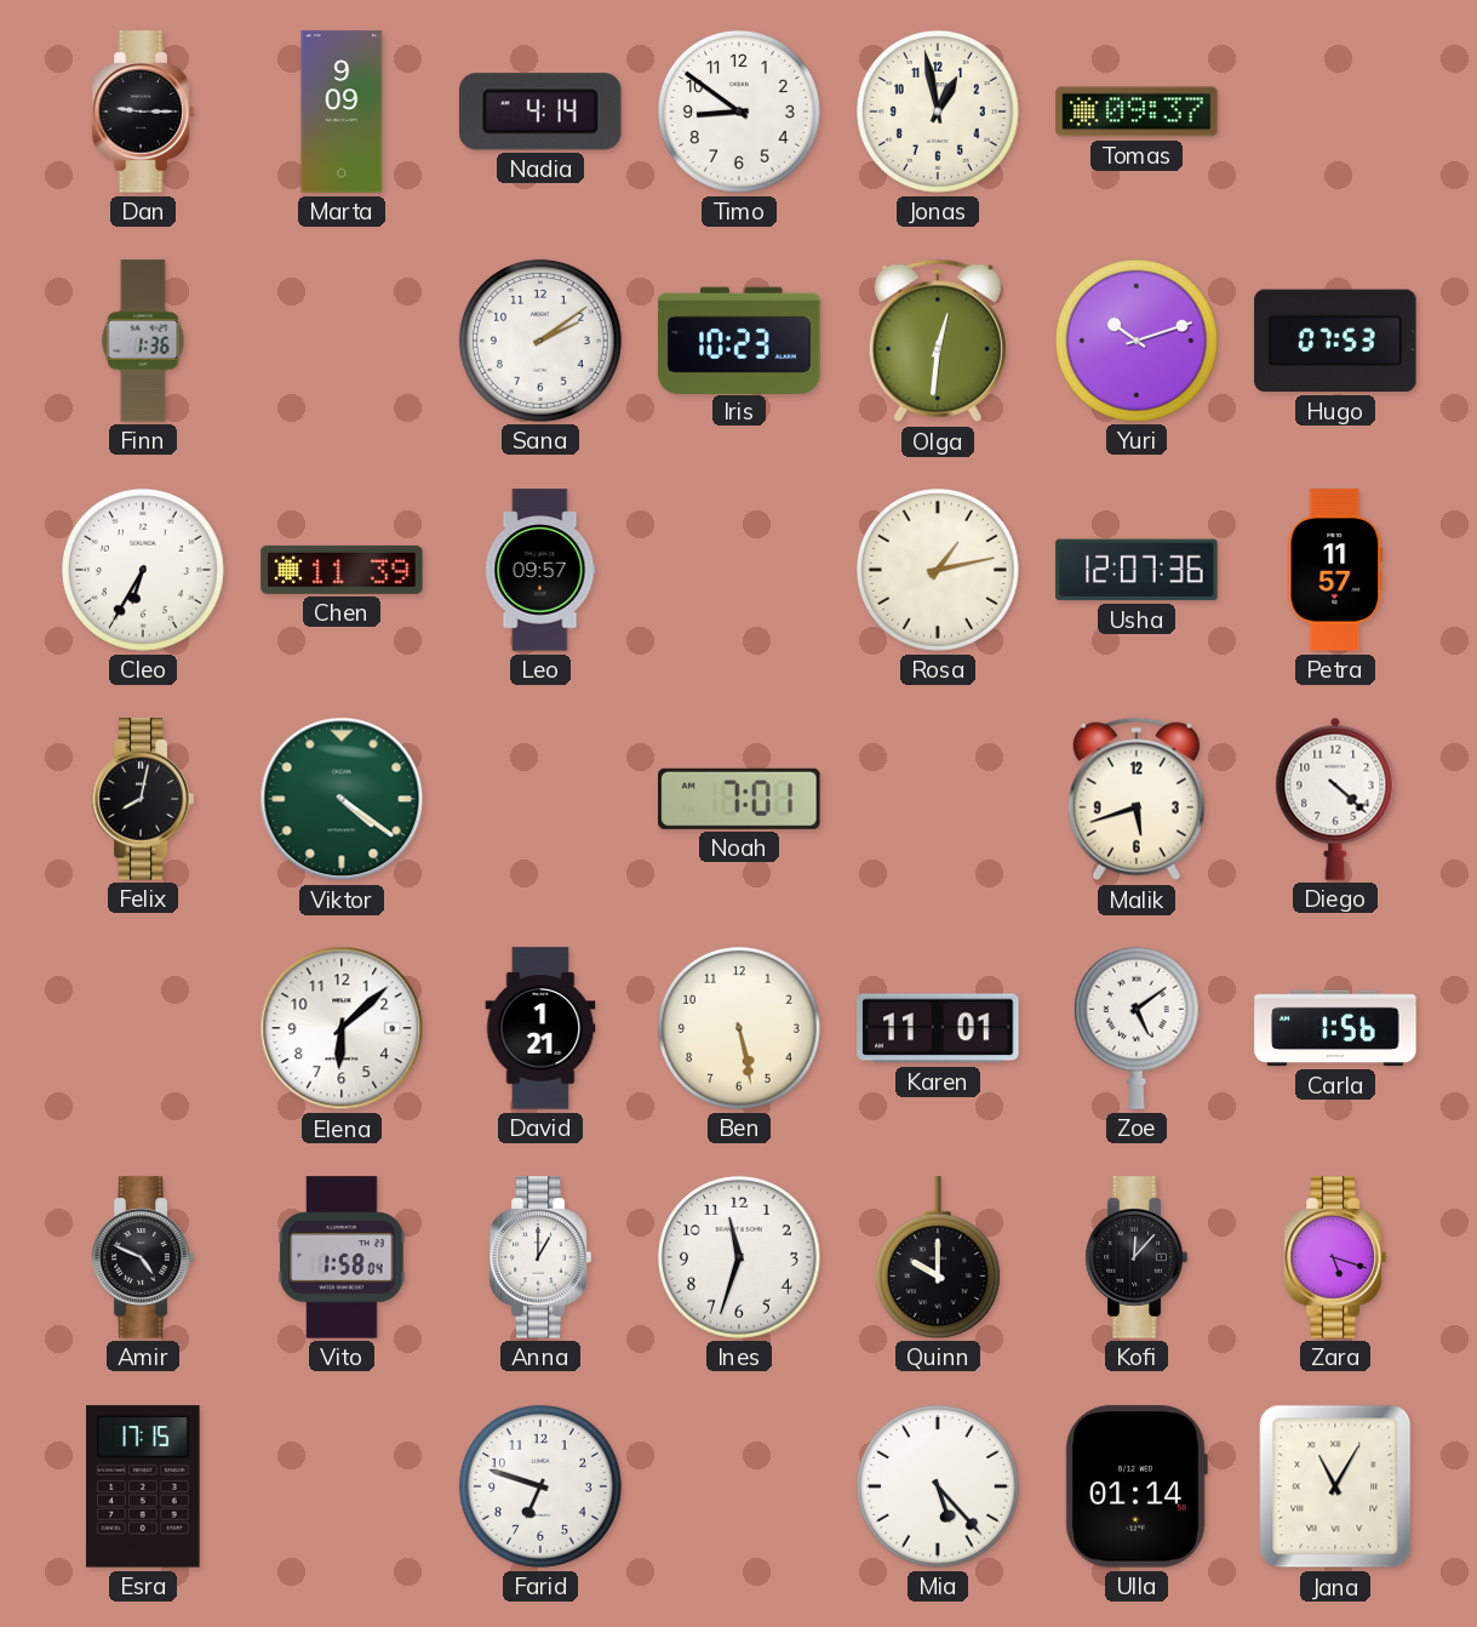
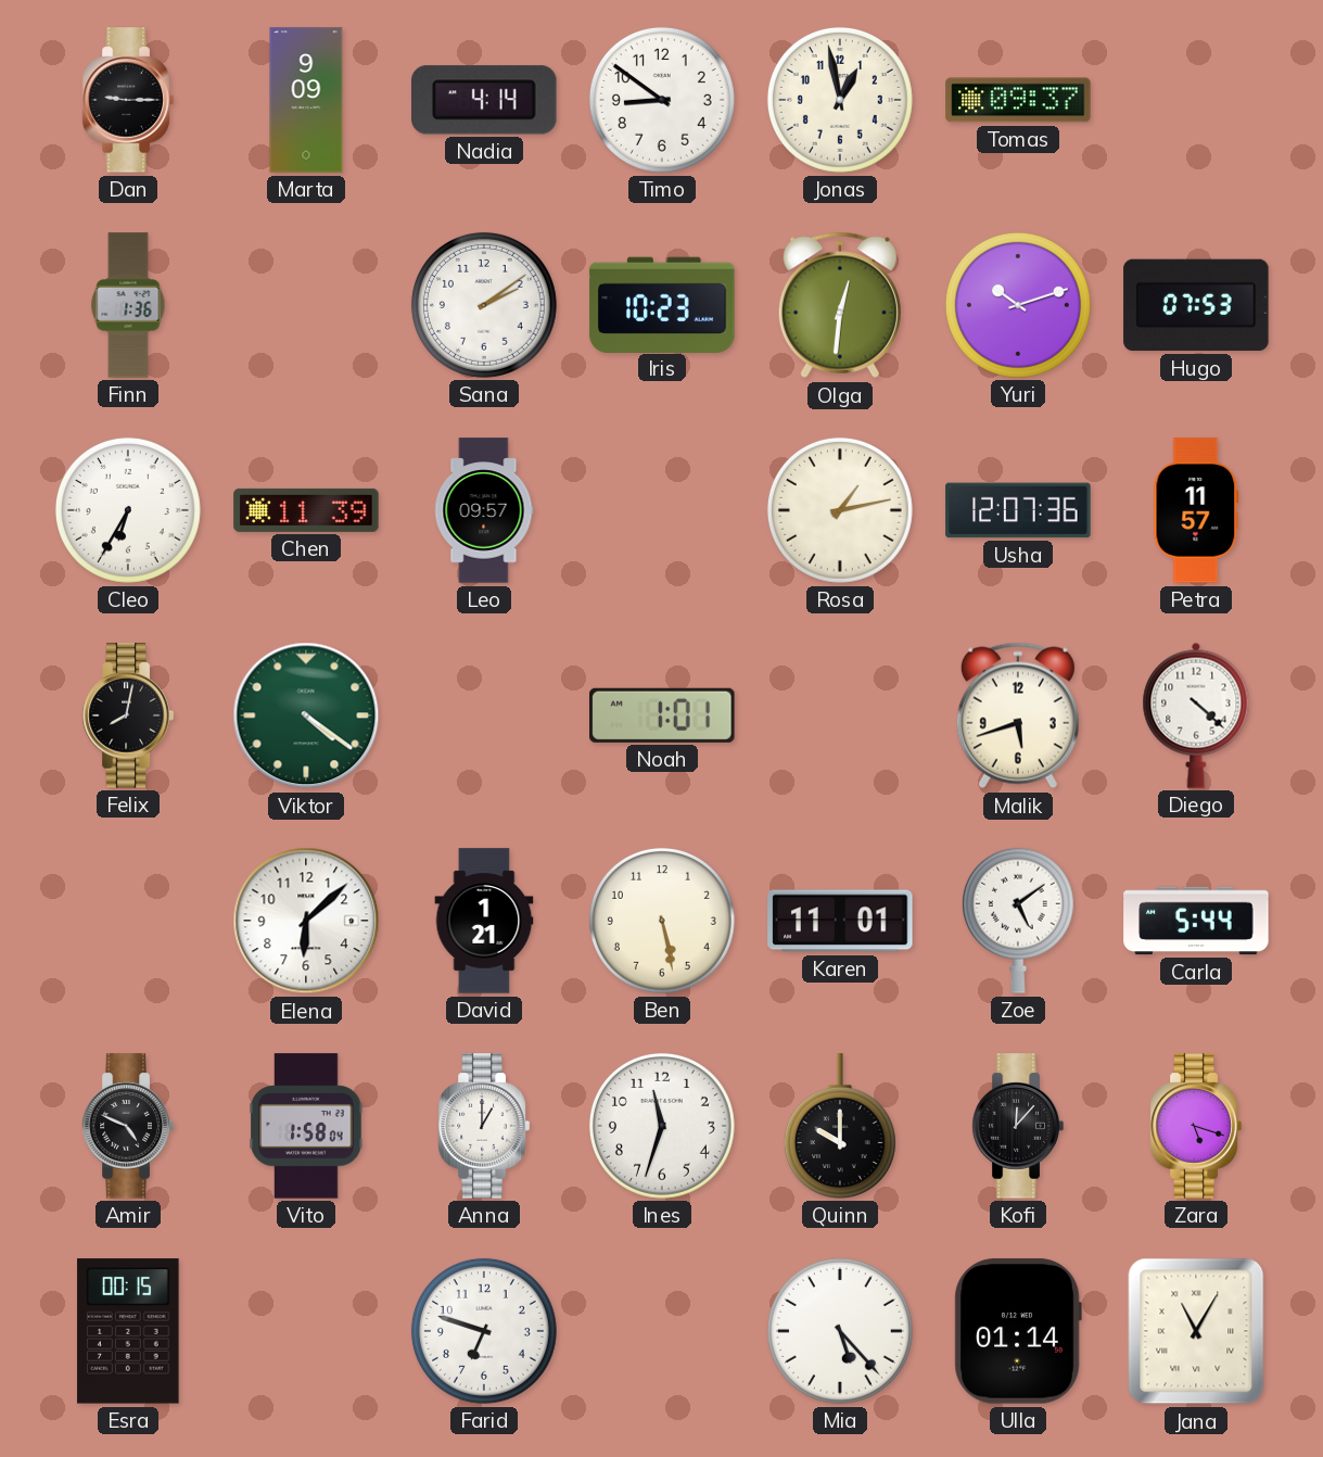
Noah: 7:01 -> 1:01
Carla: 1:56 -> 5:44
Esra: 17:15 -> 00:15
